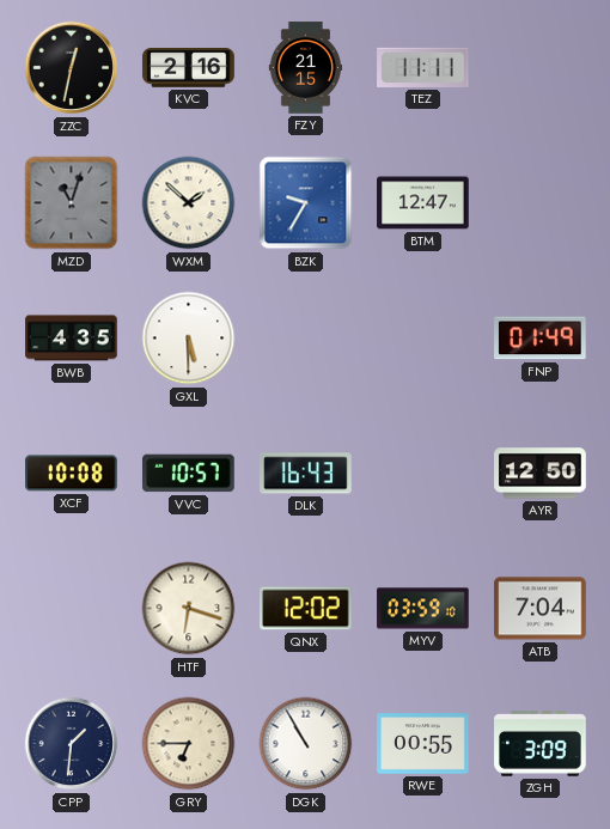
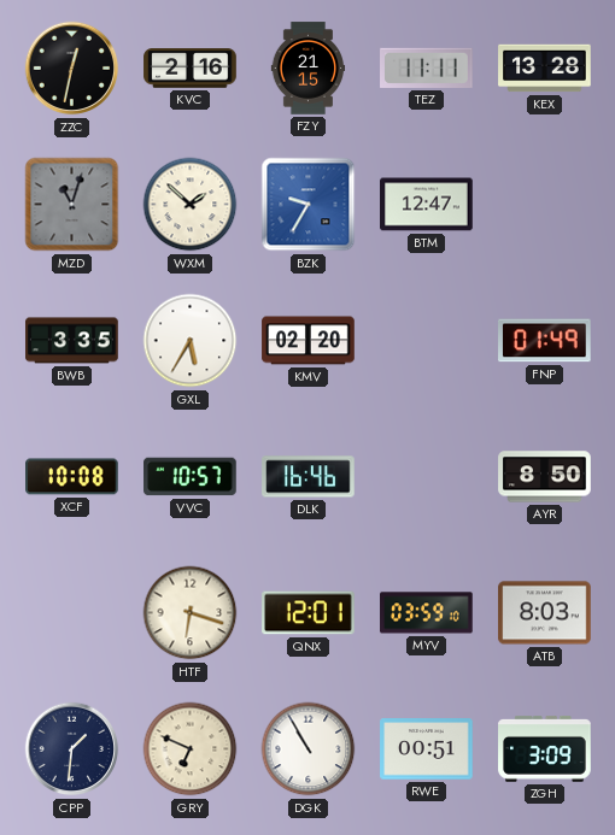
KEX: none -> 13:28
BWB: 4:35 -> 3:35
GXL: 5:30 -> 5:35
KMV: none -> 02:20
DLK: 16:43 -> 16:46
AYR: 12:50 -> 8:50
QNX: 12:02 -> 12:01
ATB: 7:04 -> 8:03
GRY: 6:45 -> 6:49
RWE: 00:55 -> 00:51
